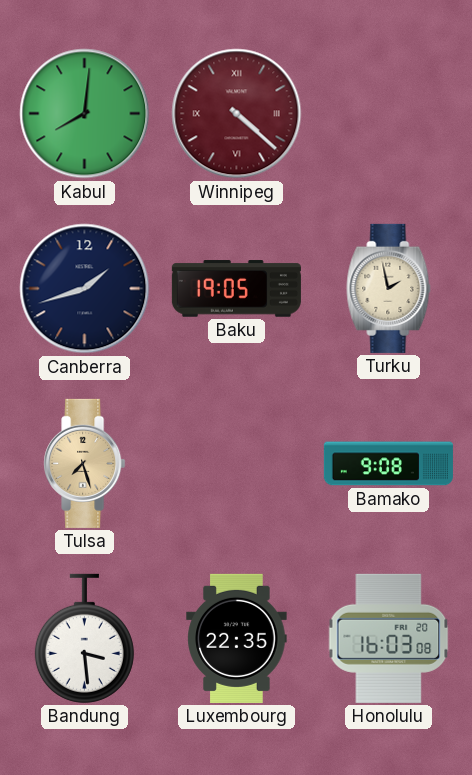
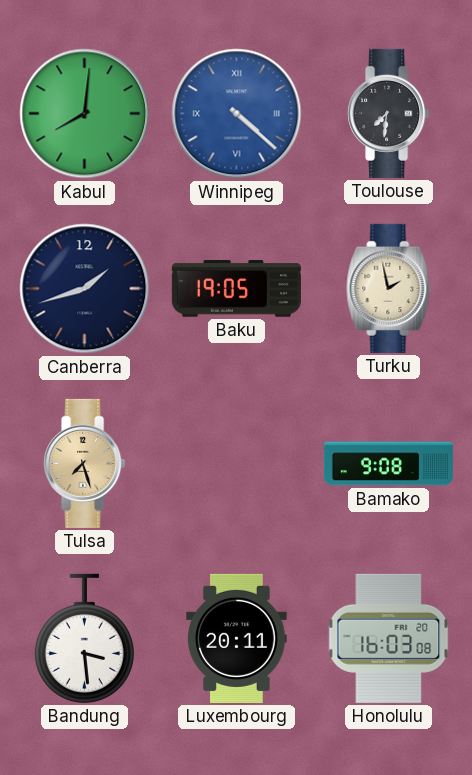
Winnipeg dial: burgundy -> blue
Toulouse: none -> 7:31
Luxembourg: 22:35 -> 20:11
